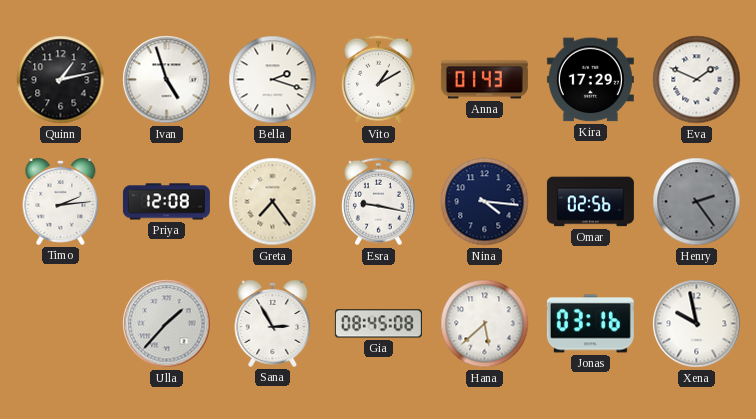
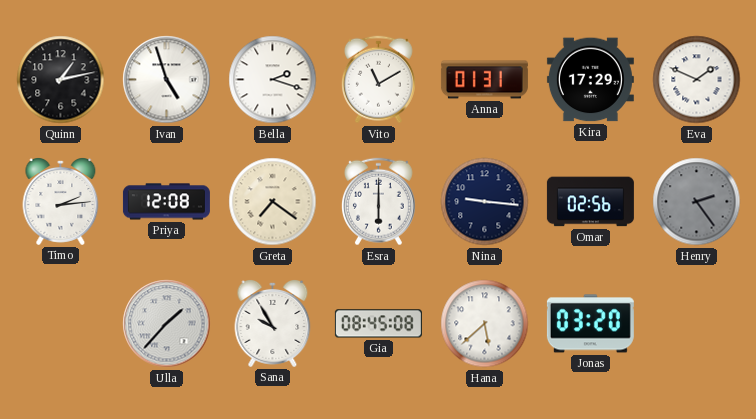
Vito: 1:10 -> 11:10
Anna: 01:43 -> 01:31
Greta: 7:24 -> 7:21
Esra: 9:17 -> 6:00
Nina: 4:16 -> 9:16
Sana: 2:55 -> 9:55
Jonas: 03:16 -> 03:20
Xena: 9:58 -> none
